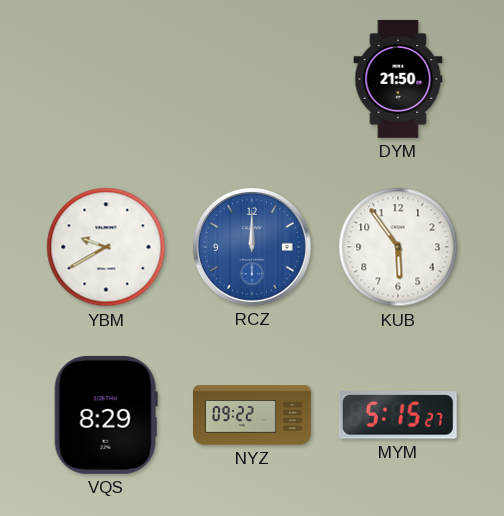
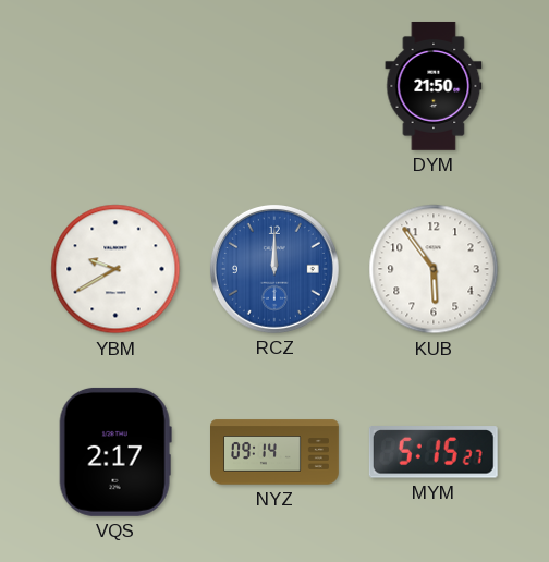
VQS: 8:29 -> 2:17
NYZ: 09:22 -> 09:14
